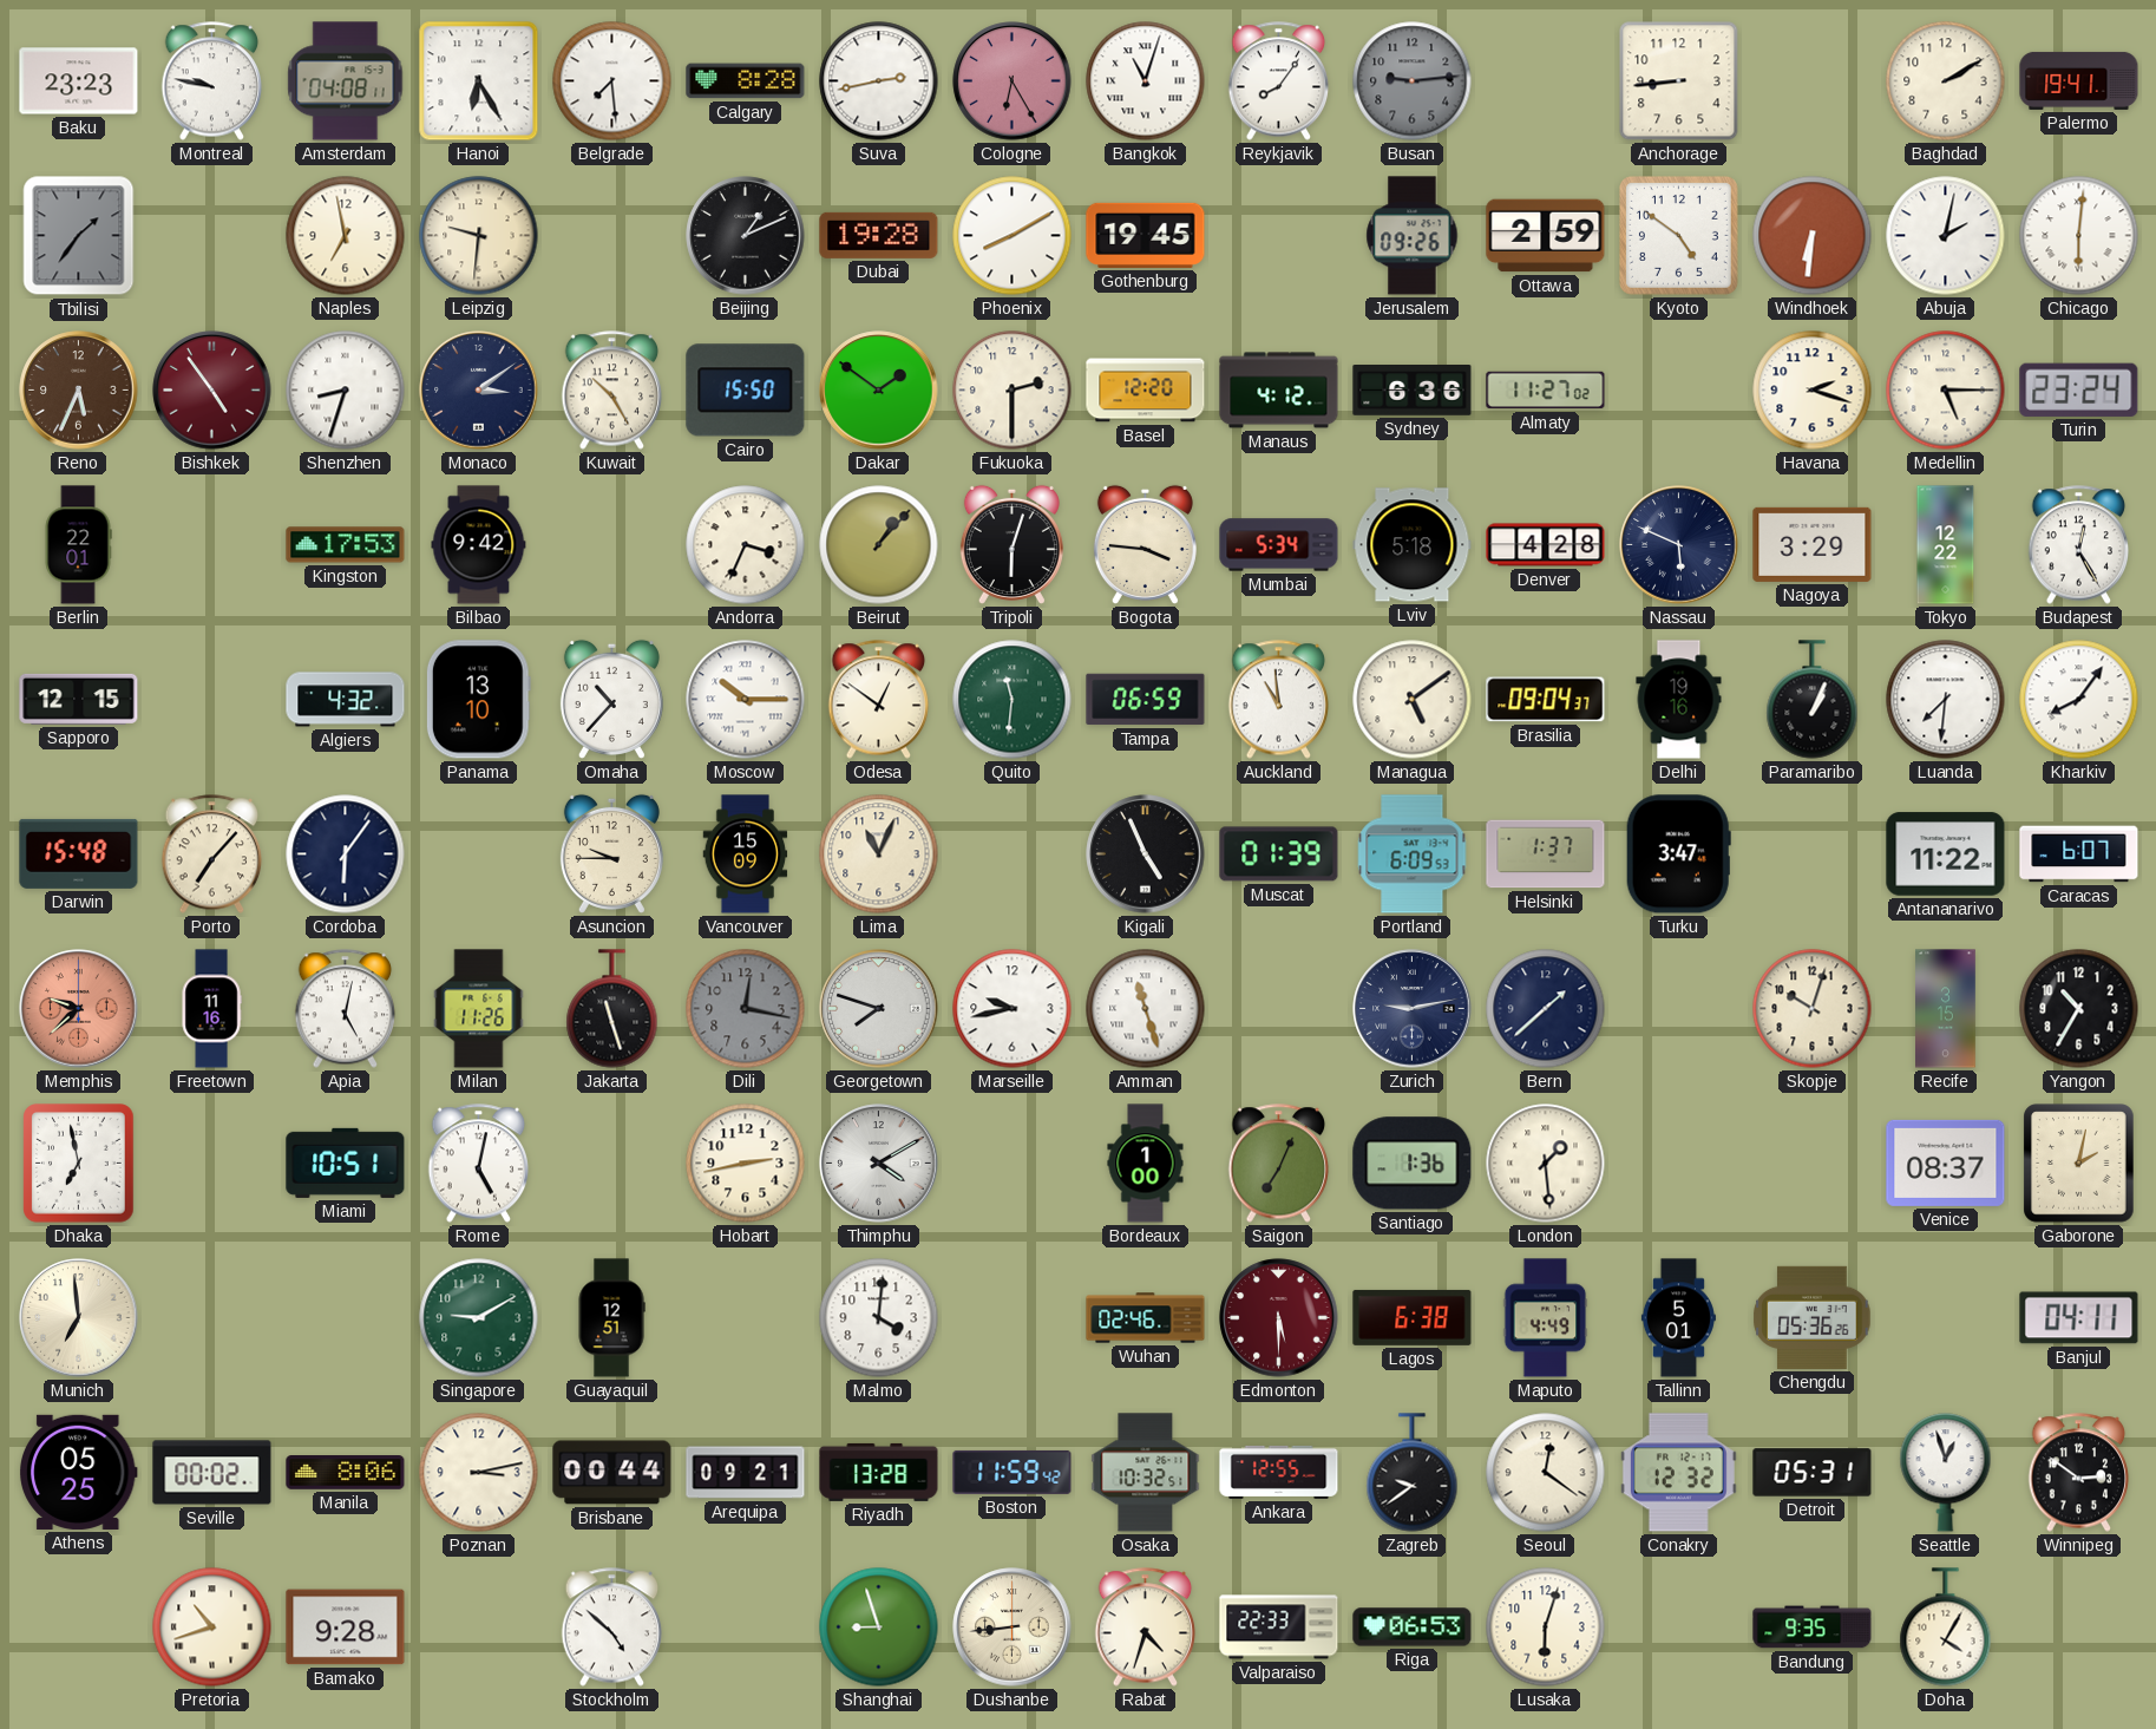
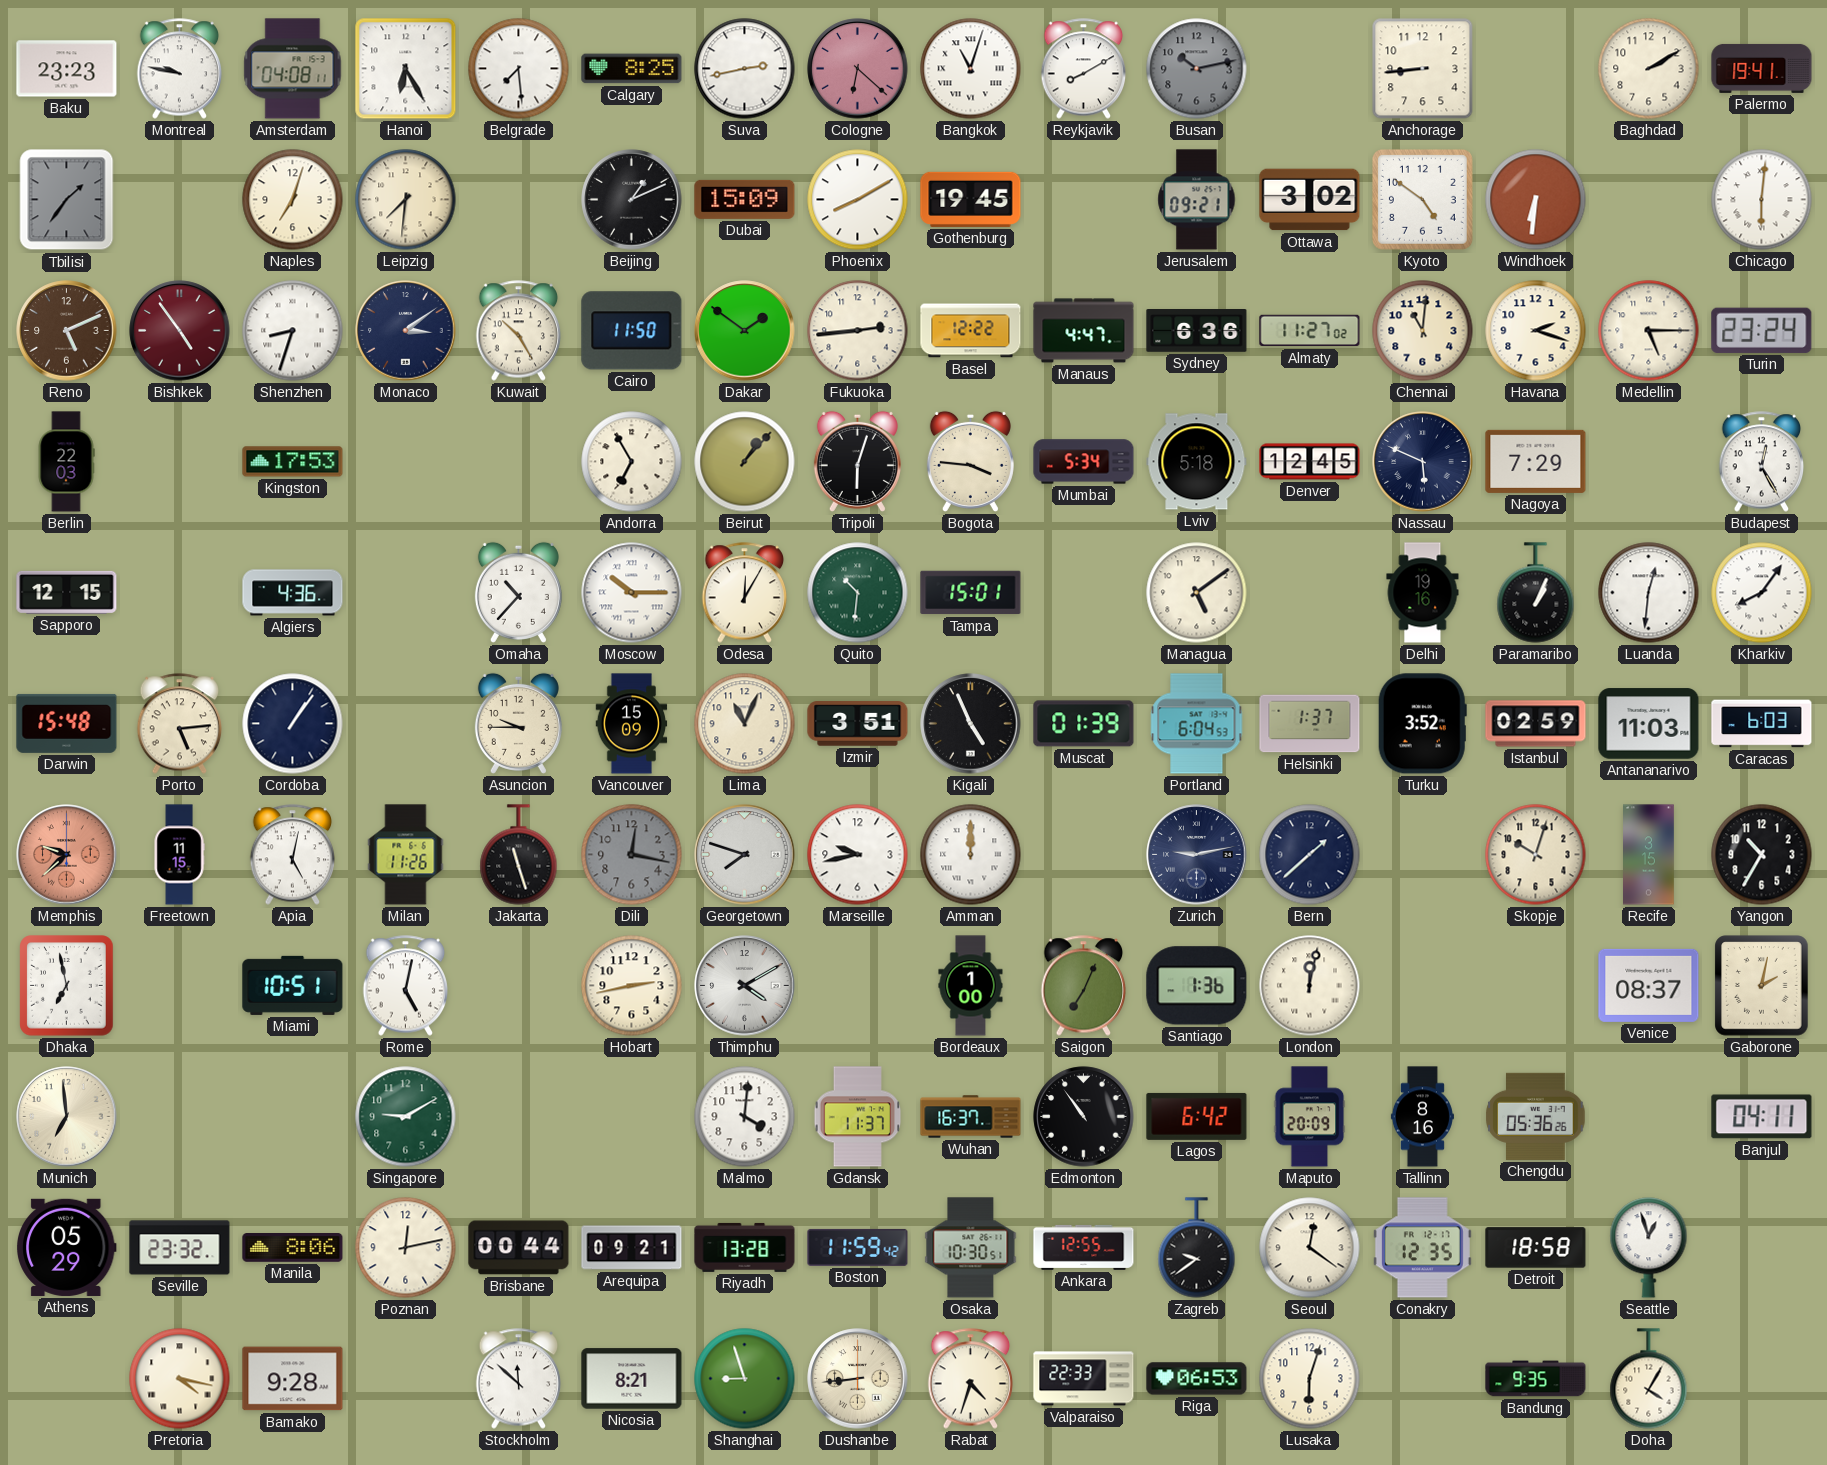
Calgary: 8:28 -> 8:25
Cologne: 6:25 -> 6:22
Reykjavik: 8:06 -> 8:10
Busan: 9:14 -> 10:13
Naples: 6:58 -> 7:03
Leipzig: 9:31 -> 7:31
Dubai: 19:28 -> 15:09
Jerusalem: 09:26 -> 09:21
Ottawa: 2:59 -> 3:02
Abuja: 2:02 -> none
Reno: 5:34 -> 5:11
Cairo: 15:50 -> 11:50
Fukuoka: 2:30 -> 2:44
Basel: 12:20 -> 12:22
Manaus: 4:12 -> 4:47
Chennai: none -> 11:01
Berlin: 22:01 -> 22:03
Bilbao: 9:42 -> none
Andorra: 3:34 -> 6:55
Denver: 4:28 -> 12:45
Nagoya: 3:29 -> 7:29
Tokyo: 12:22 -> none
Algiers: 4:32 -> 4:36
Panama: 13:10 -> none
Odesa: 12:51 -> 12:05
Quito: 11:31 -> 10:31
Tampa: 06:59 -> 15:01
Auckland: 10:59 -> none
Brasilia: 09:04 -> none
Luanda: 7:31 -> 12:31
Porto: 7:07 -> 5:14
Cordoba: 6:06 -> 1:06
Izmir: none -> 3:51
Portland: 6:09 -> 6:04
Turku: 3:47 -> 3:52
Istanbul: none -> 02:59
Antananarivo: 11:22 -> 11:03
Caracas: 6:07 -> 6:03
Freetown: 11:16 -> 11:15
Amman: 11:27 -> 12:00
London: 1:29 -> 12:02
Guayaquil: 12:51 -> none
Gdansk: none -> 11:37
Wuhan: 02:46 -> 16:37
Edmonton: 5:30 -> 10:54
Edmonton dial: burgundy -> black
Lagos: 6:38 -> 6:42
Maputo: 4:49 -> 20:09
Tallinn: 5:01 -> 8:16
Athens: 05:25 -> 05:29
Seville: 00:02 -> 23:32
Poznan: 3:13 -> 12:13
Osaka: 10:32 -> 10:30
Conakry: 12:32 -> 12:35
Detroit: 05:31 -> 18:58
Winnipeg: 2:51 -> none
Pretoria: 10:42 -> 4:17
Stockholm: 4:52 -> 11:52
Nicosia: none -> 8:21
